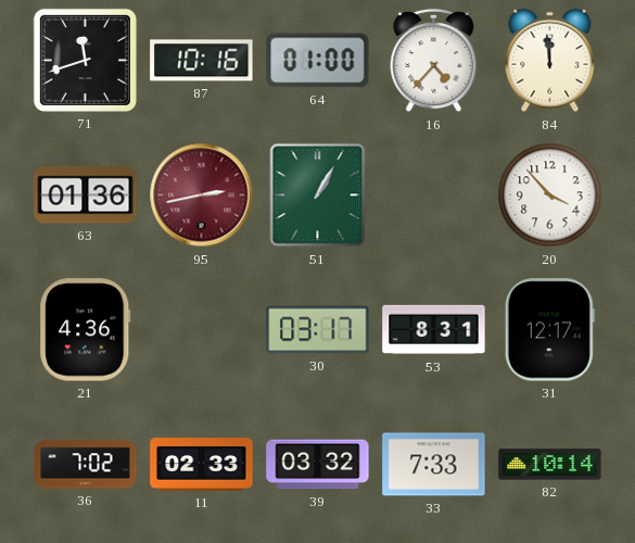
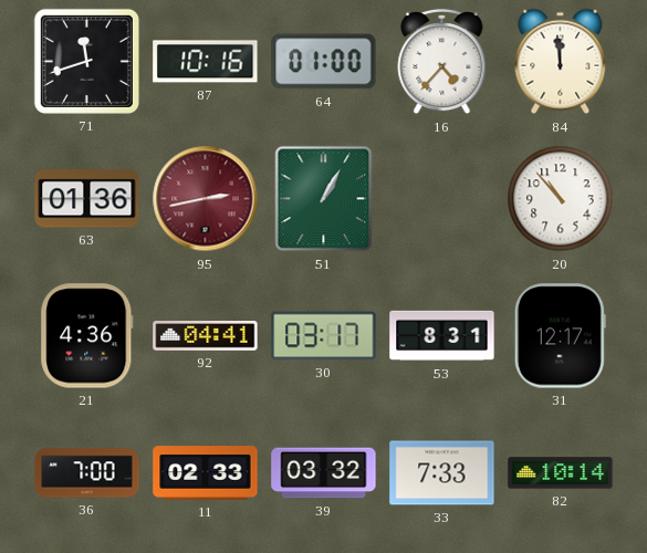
20: 3:53 -> 10:53
92: none -> 04:41
36: 7:02 -> 7:00
